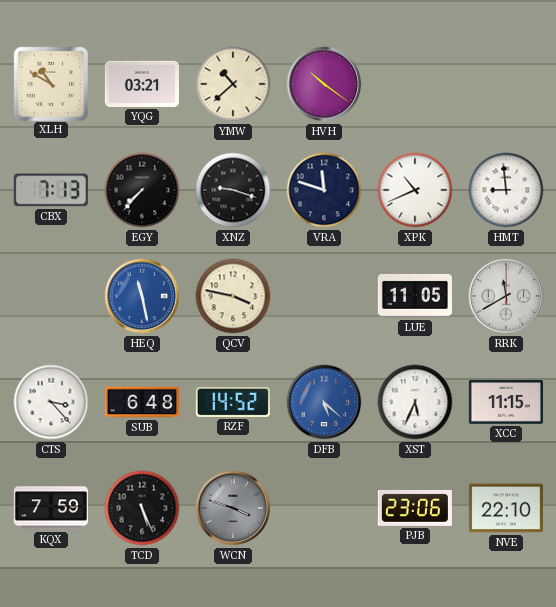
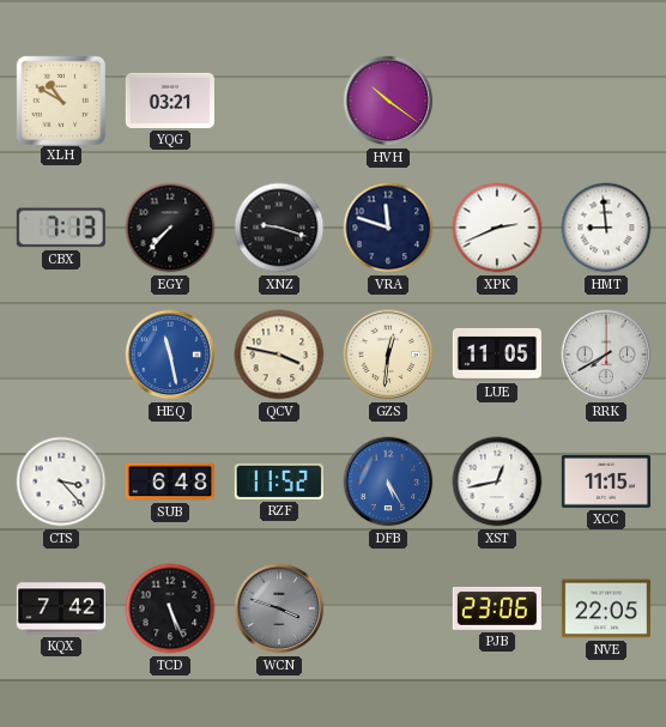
YMW: 10:38 -> none
XPK: 10:41 -> 2:41
GZS: none -> 12:31
RRK: 11:40 -> 7:40
RZF: 14:52 -> 11:52
DFB: 5:22 -> 5:25
XST: 5:34 -> 12:43
KQX: 7:59 -> 7:42
NVE: 22:10 -> 22:05
